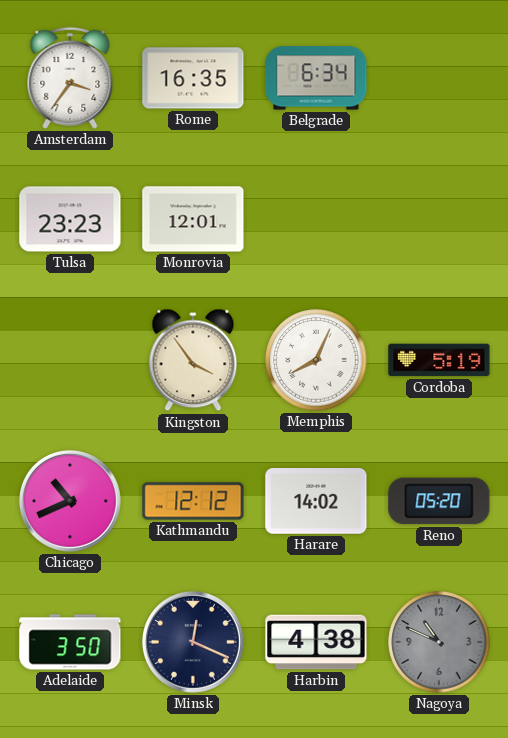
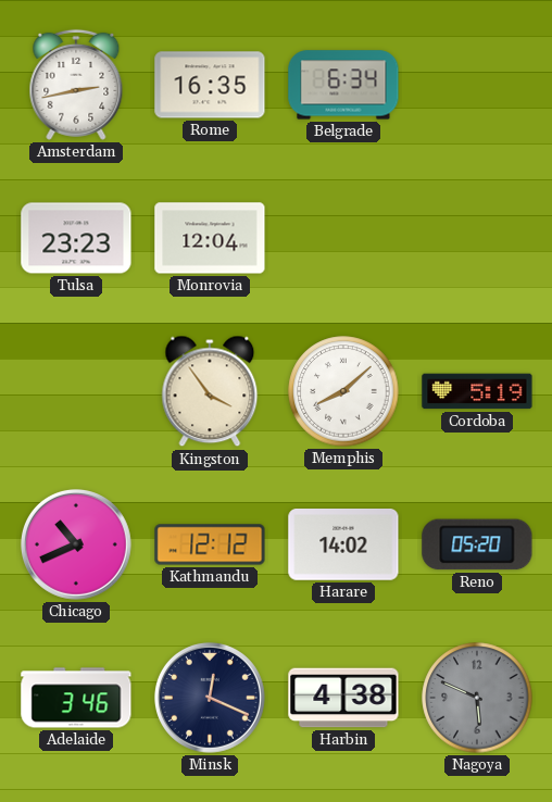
Amsterdam: 3:36 -> 2:43
Monrovia: 12:01 -> 12:04
Memphis: 8:04 -> 8:08
Adelaide: 3:50 -> 3:46
Nagoya: 10:49 -> 5:49
